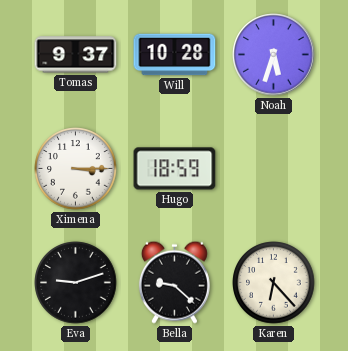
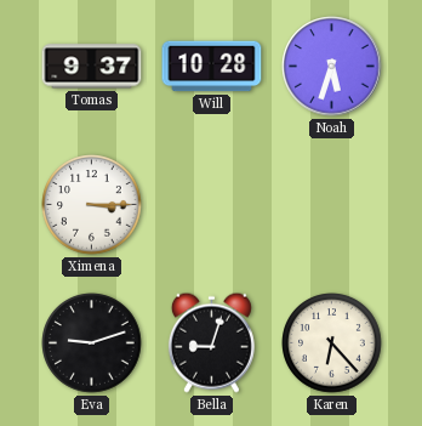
Hugo: 18:59 -> none
Bella: 9:22 -> 9:03
